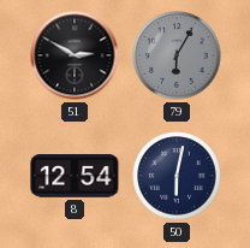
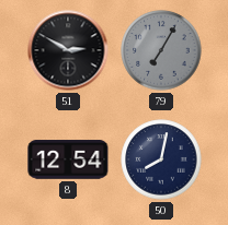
79: 6:05 -> 7:05
50: 6:02 -> 8:02
